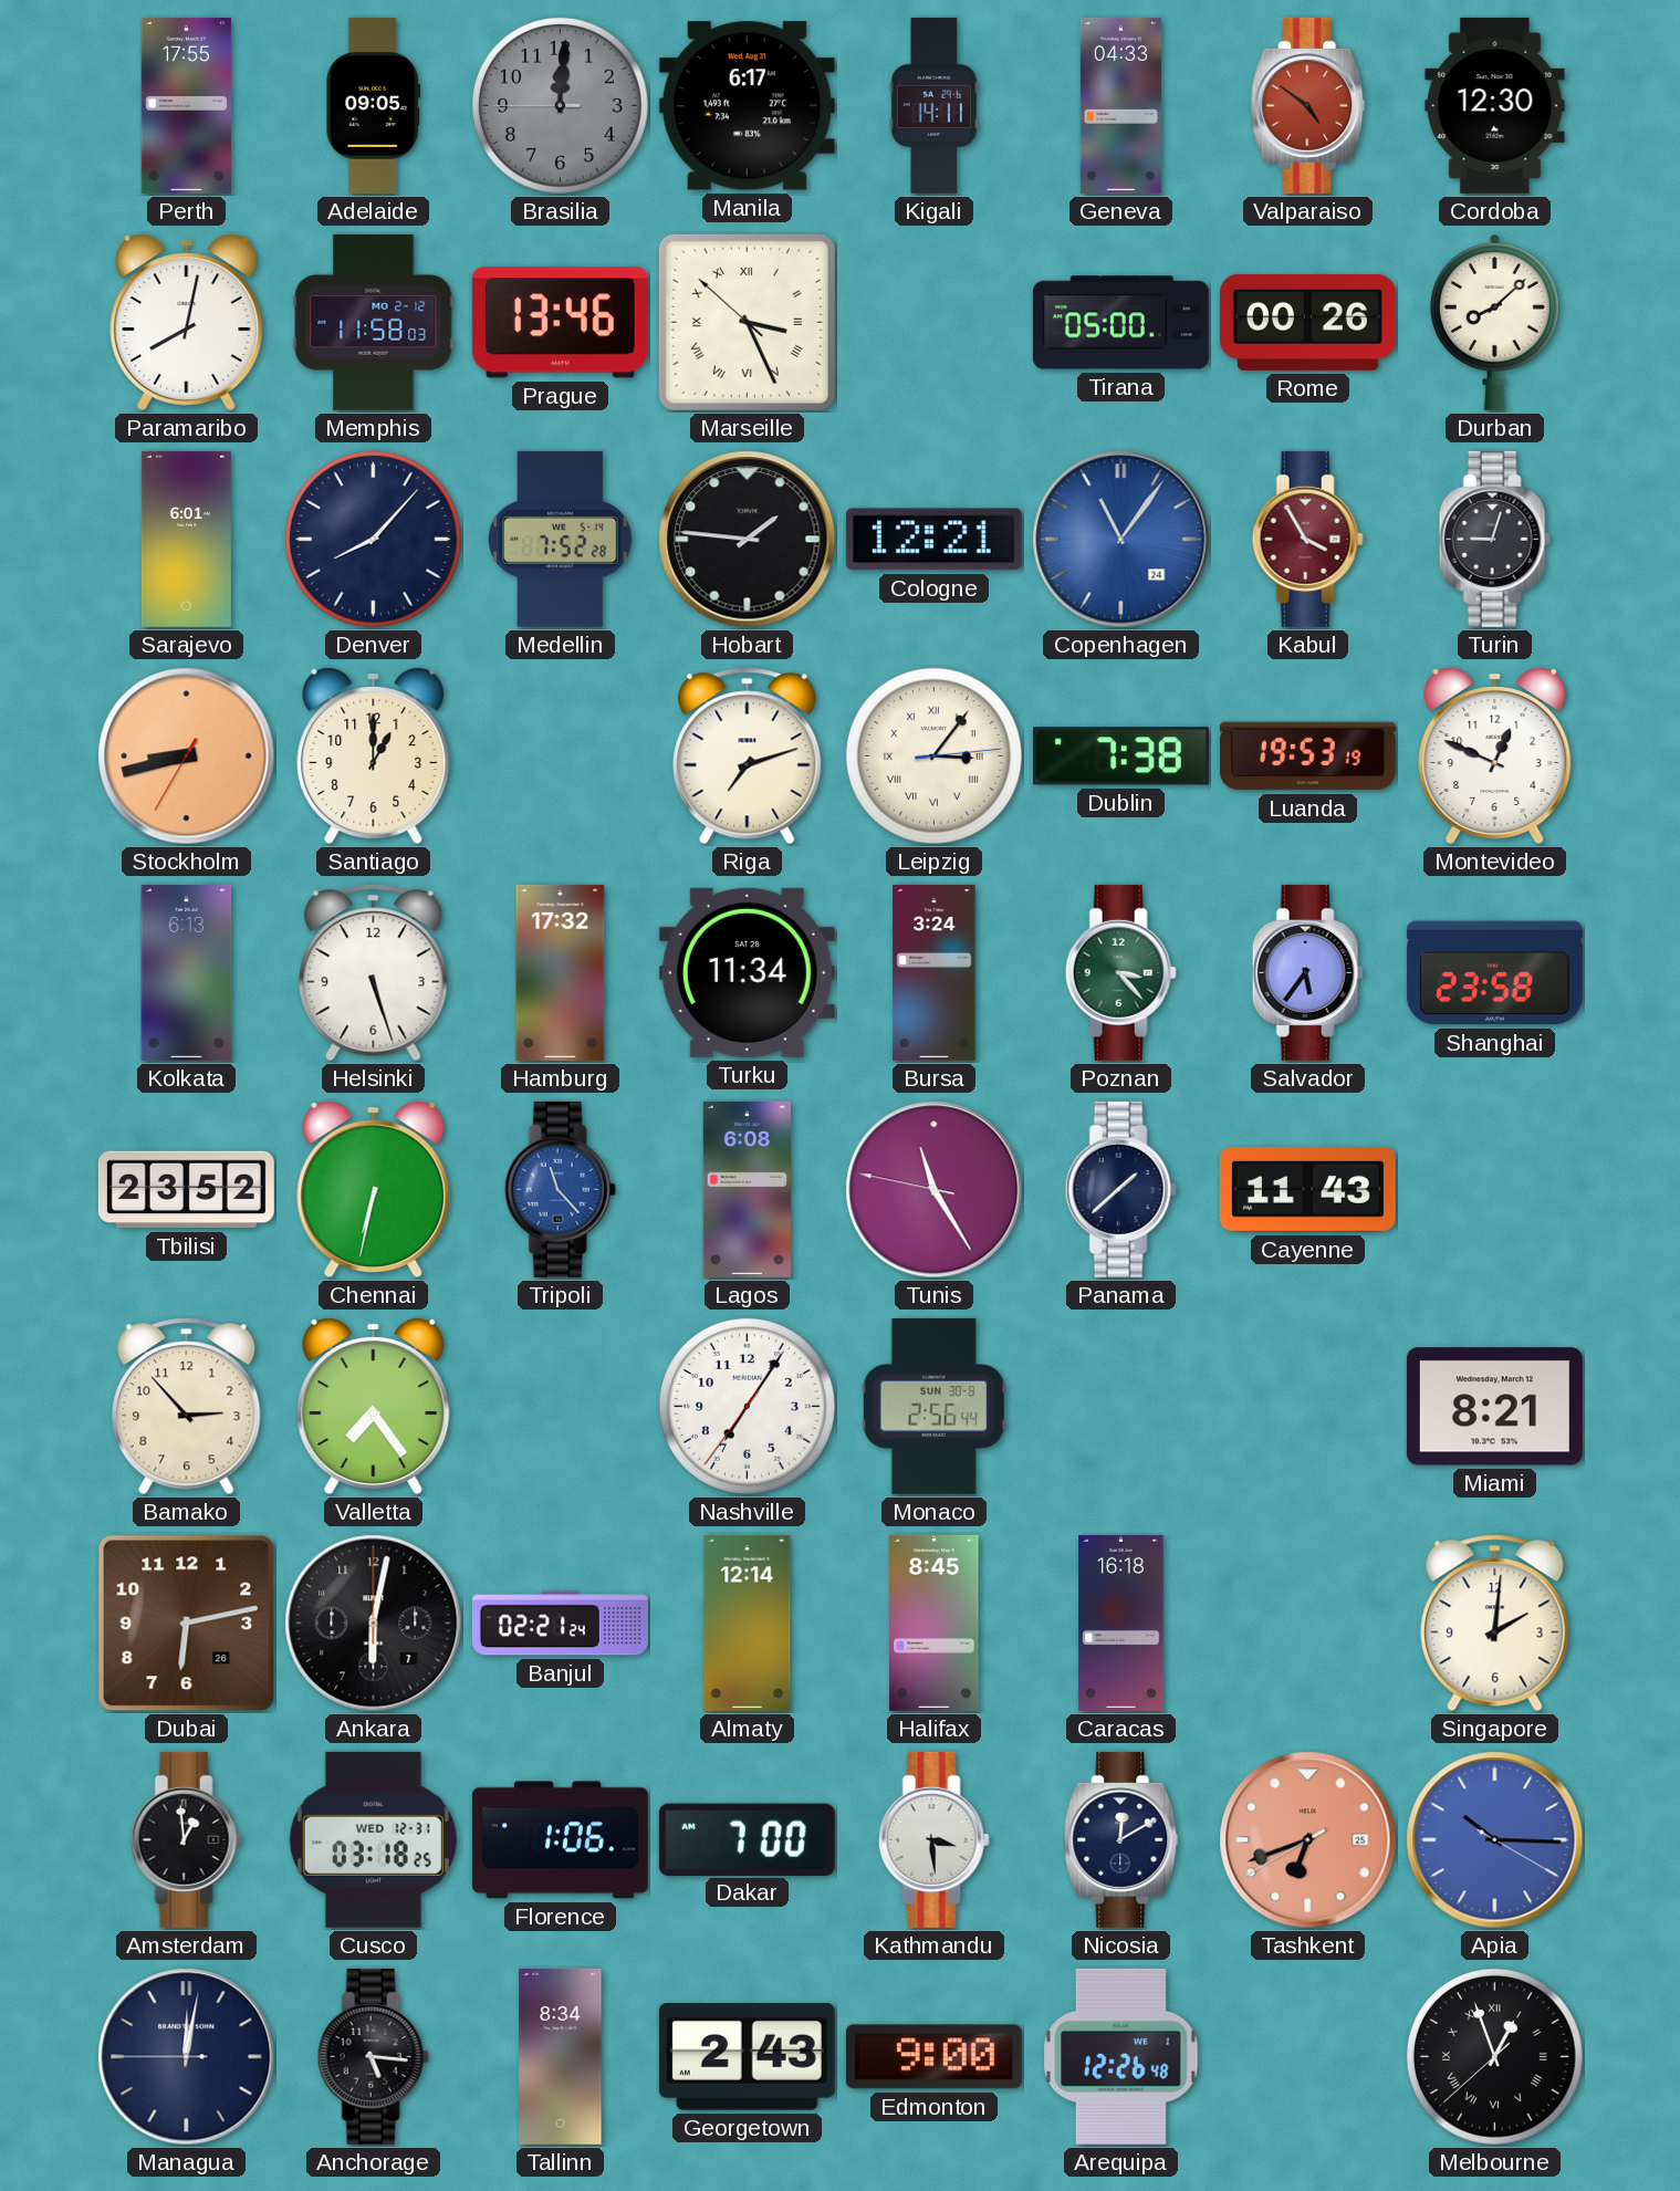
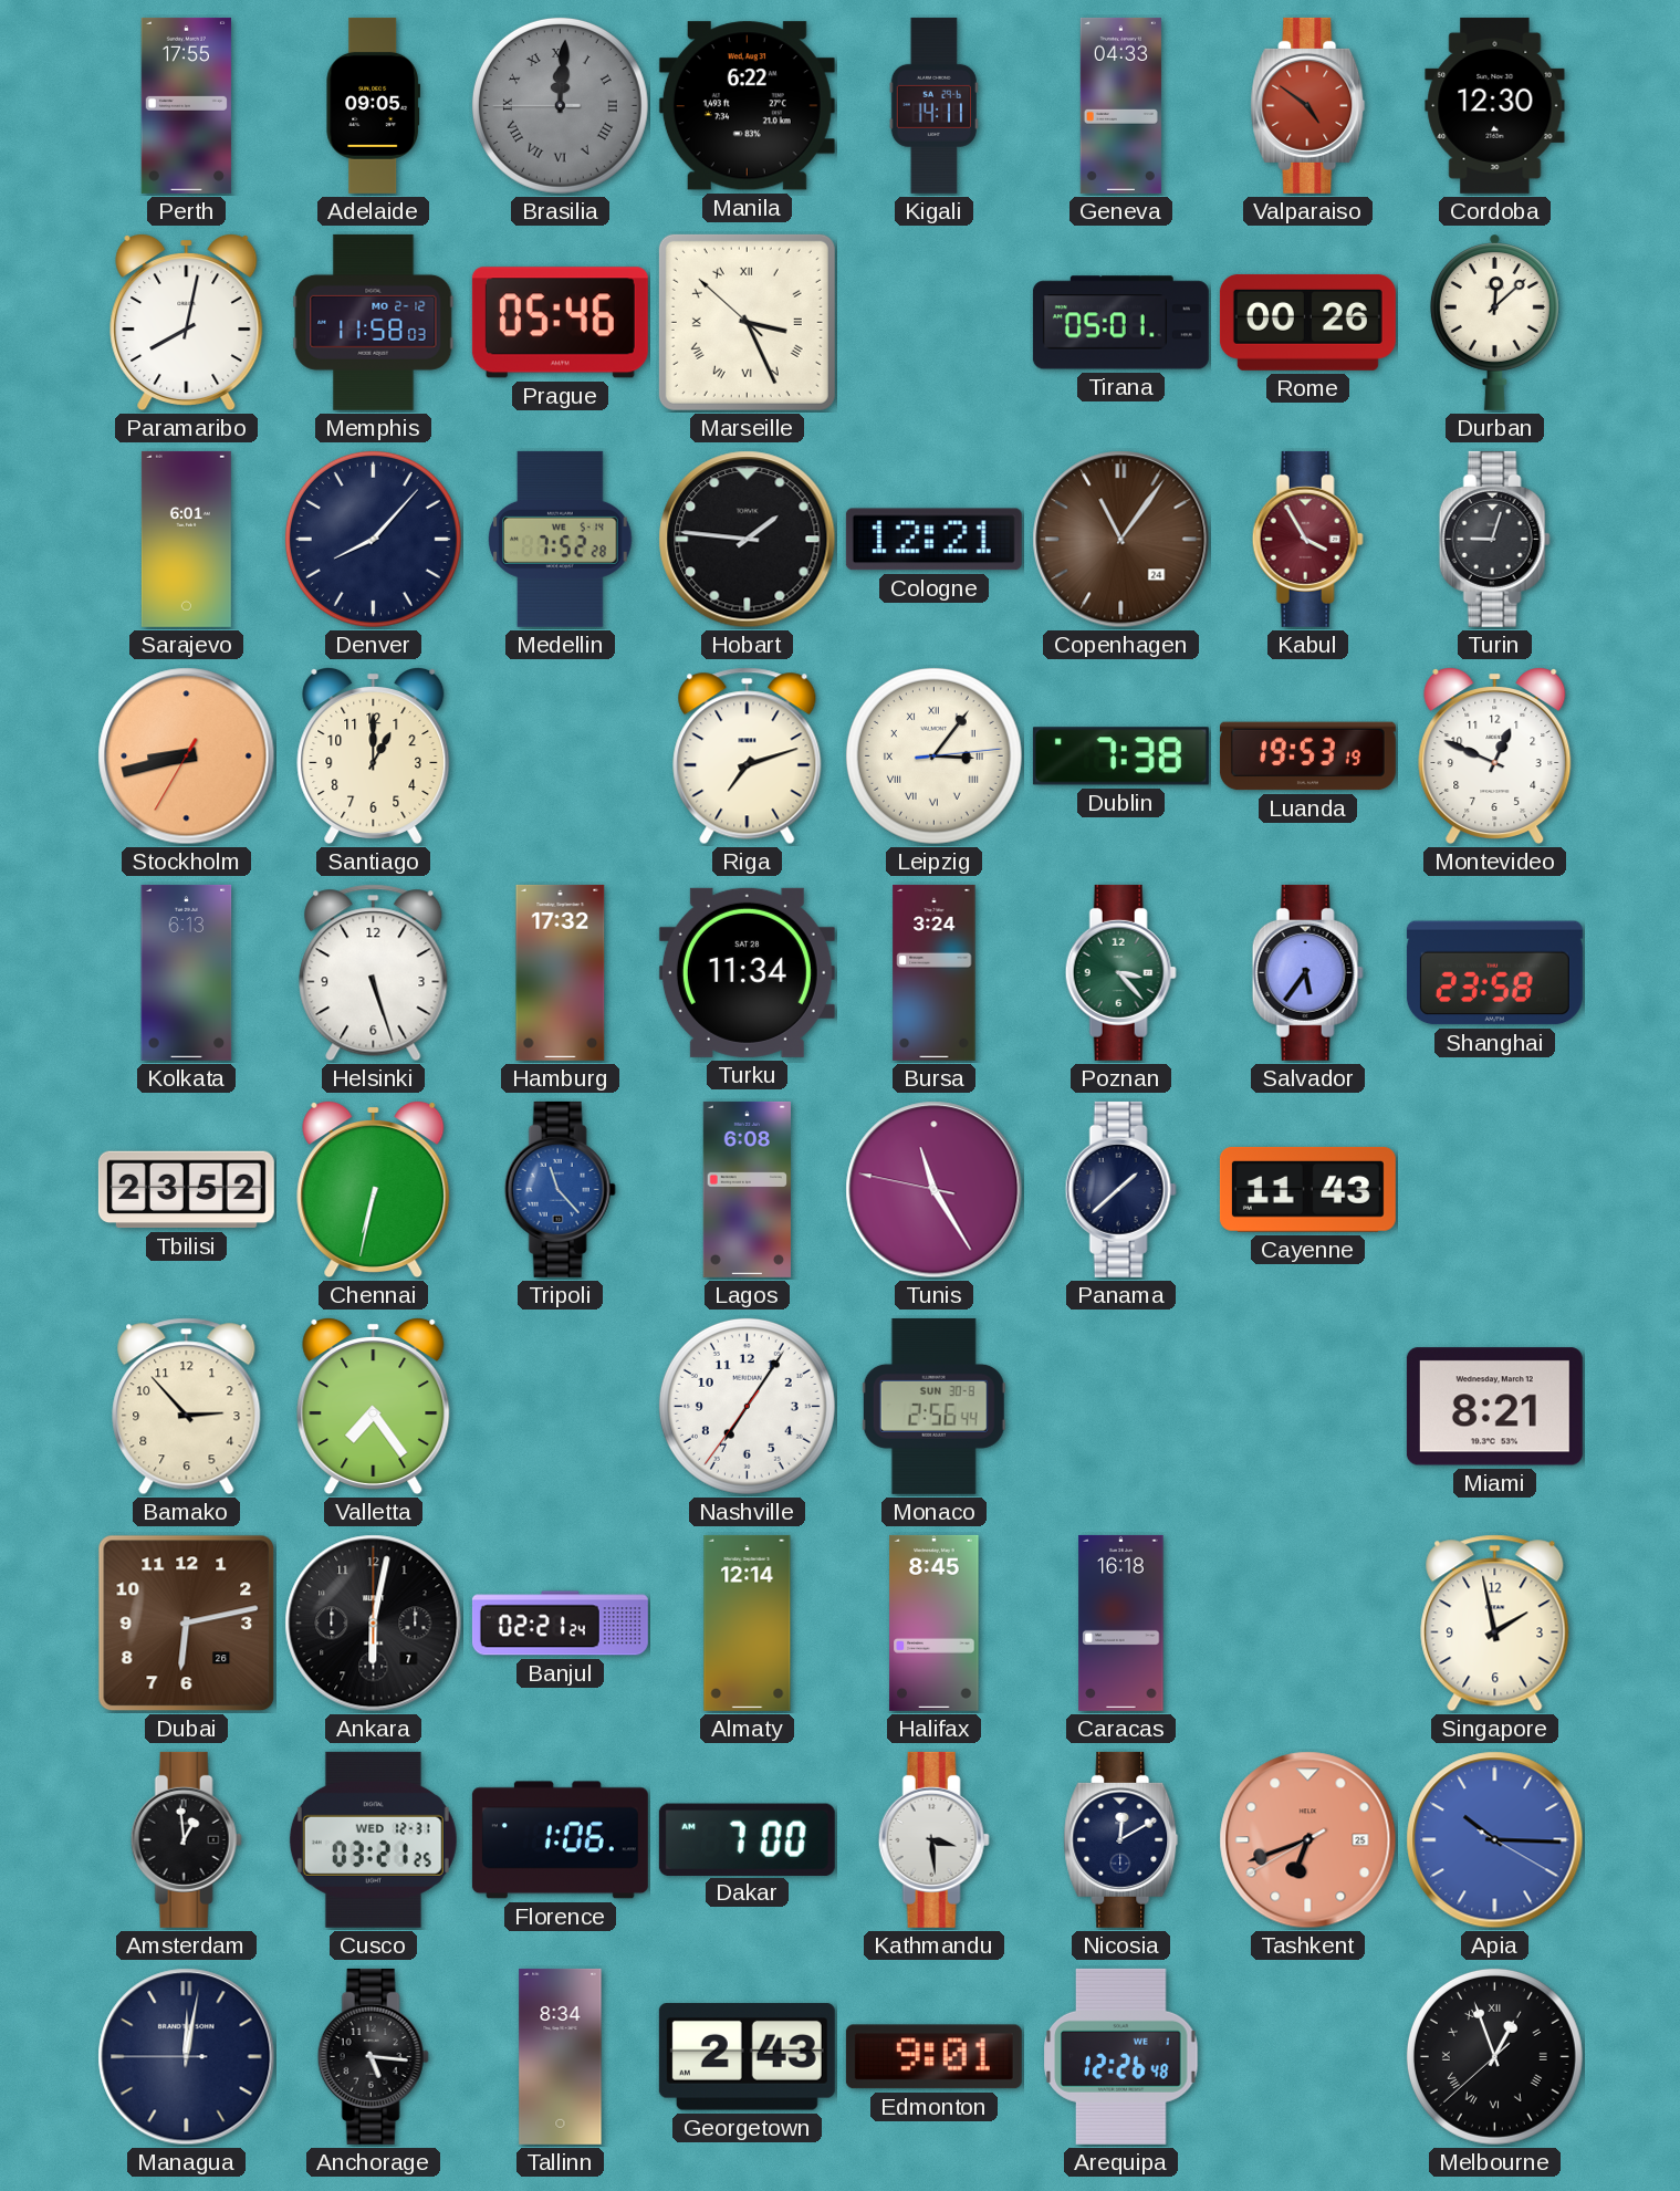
Brasilia numerals: Arabic -> Roman
Manila: 6:17 -> 6:22
Prague: 13:46 -> 05:46
Tirana: 05:00 -> 05:01
Durban: 8:08 -> 12:08
Copenhagen dial: blue -> brown
Singapore: 2:01 -> 1:58
Cusco: 03:18 -> 03:21
Edmonton: 9:00 -> 9:01
